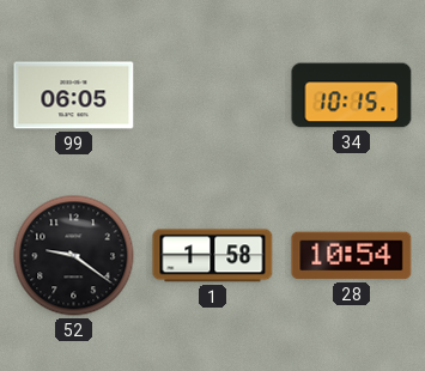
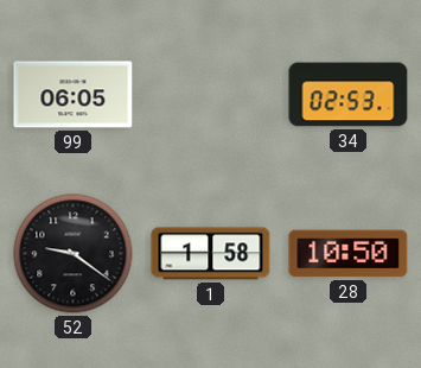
34: 10:15 -> 02:53
28: 10:54 -> 10:50
